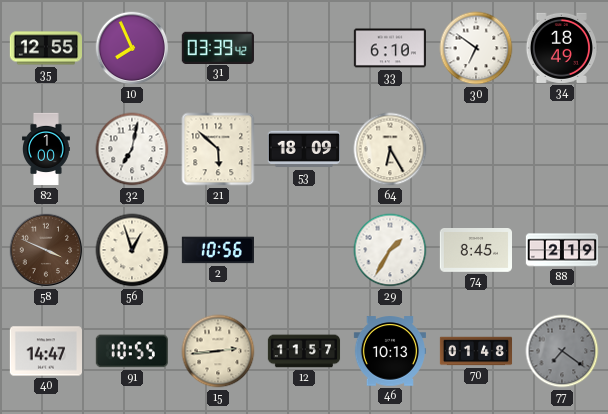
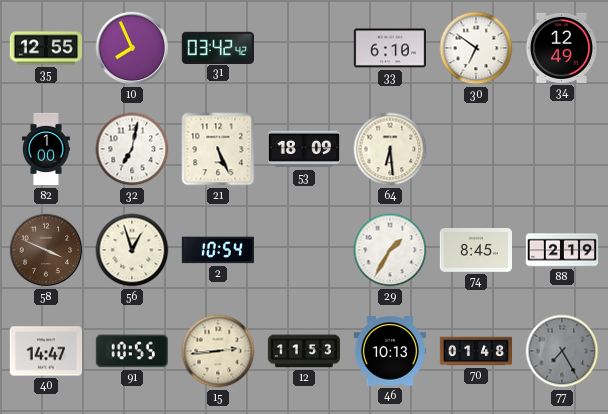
31: 03:39 -> 03:42
34: 18:49 -> 12:49
21: 5:52 -> 5:26
64: 6:25 -> 6:29
2: 10:56 -> 10:54
12: 11:57 -> 11:53
77: 7:21 -> 7:25
